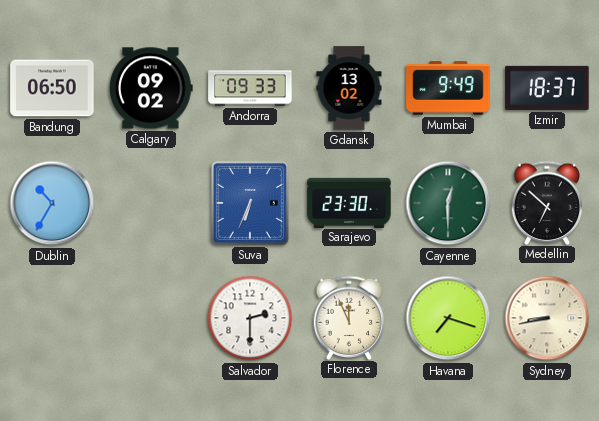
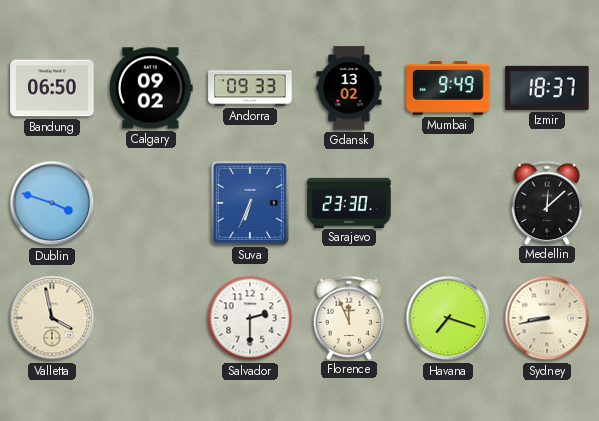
Dublin: 10:35 -> 3:48
Cayenne: 12:30 -> none
Medellin: 6:52 -> 12:08
Valletta: none -> 3:58
